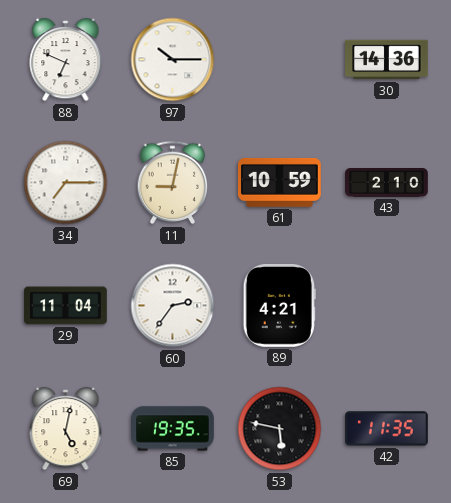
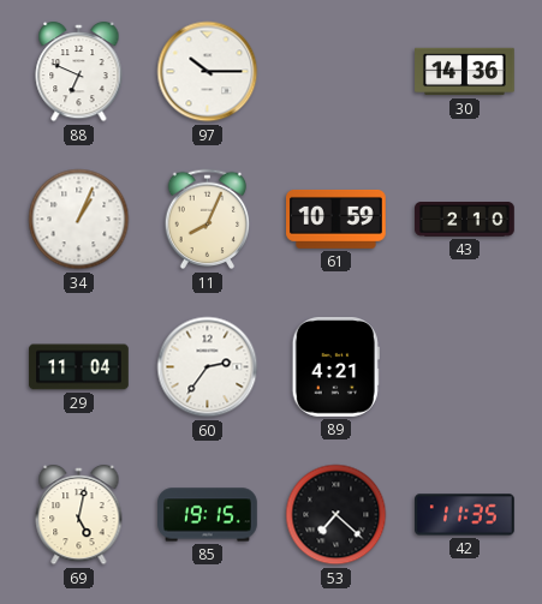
34: 7:15 -> 1:04
11: 9:02 -> 8:04
85: 19:35 -> 19:15
53: 5:47 -> 7:22
